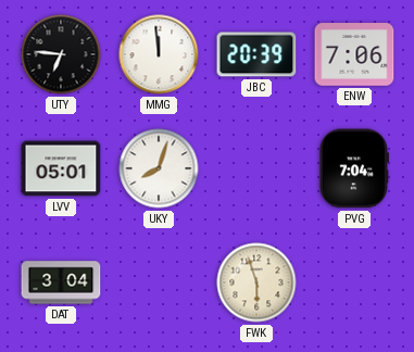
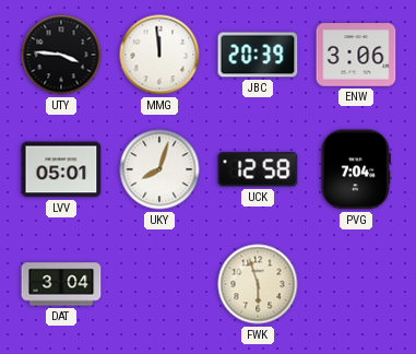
UTY: 6:46 -> 3:46
ENW: 7:06 -> 3:06
UCK: none -> 12:58
